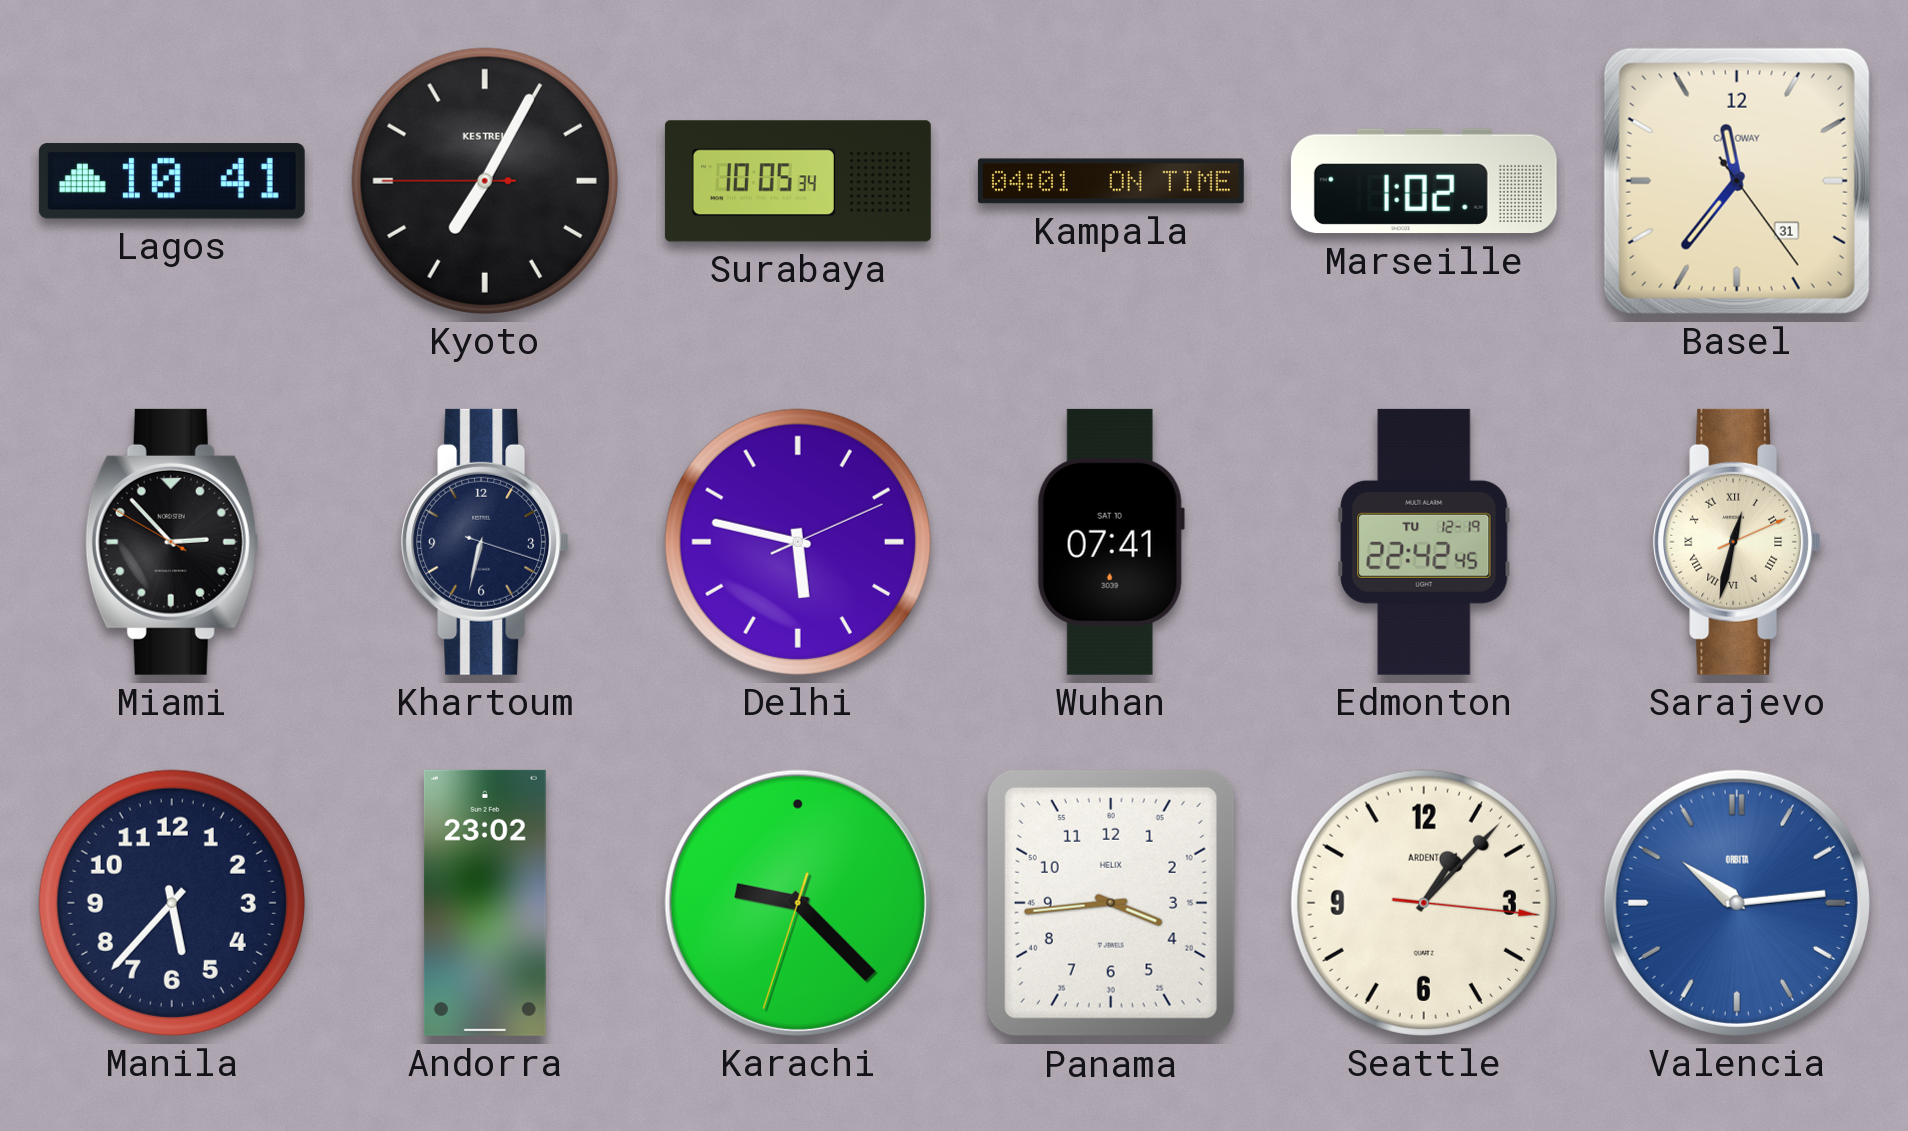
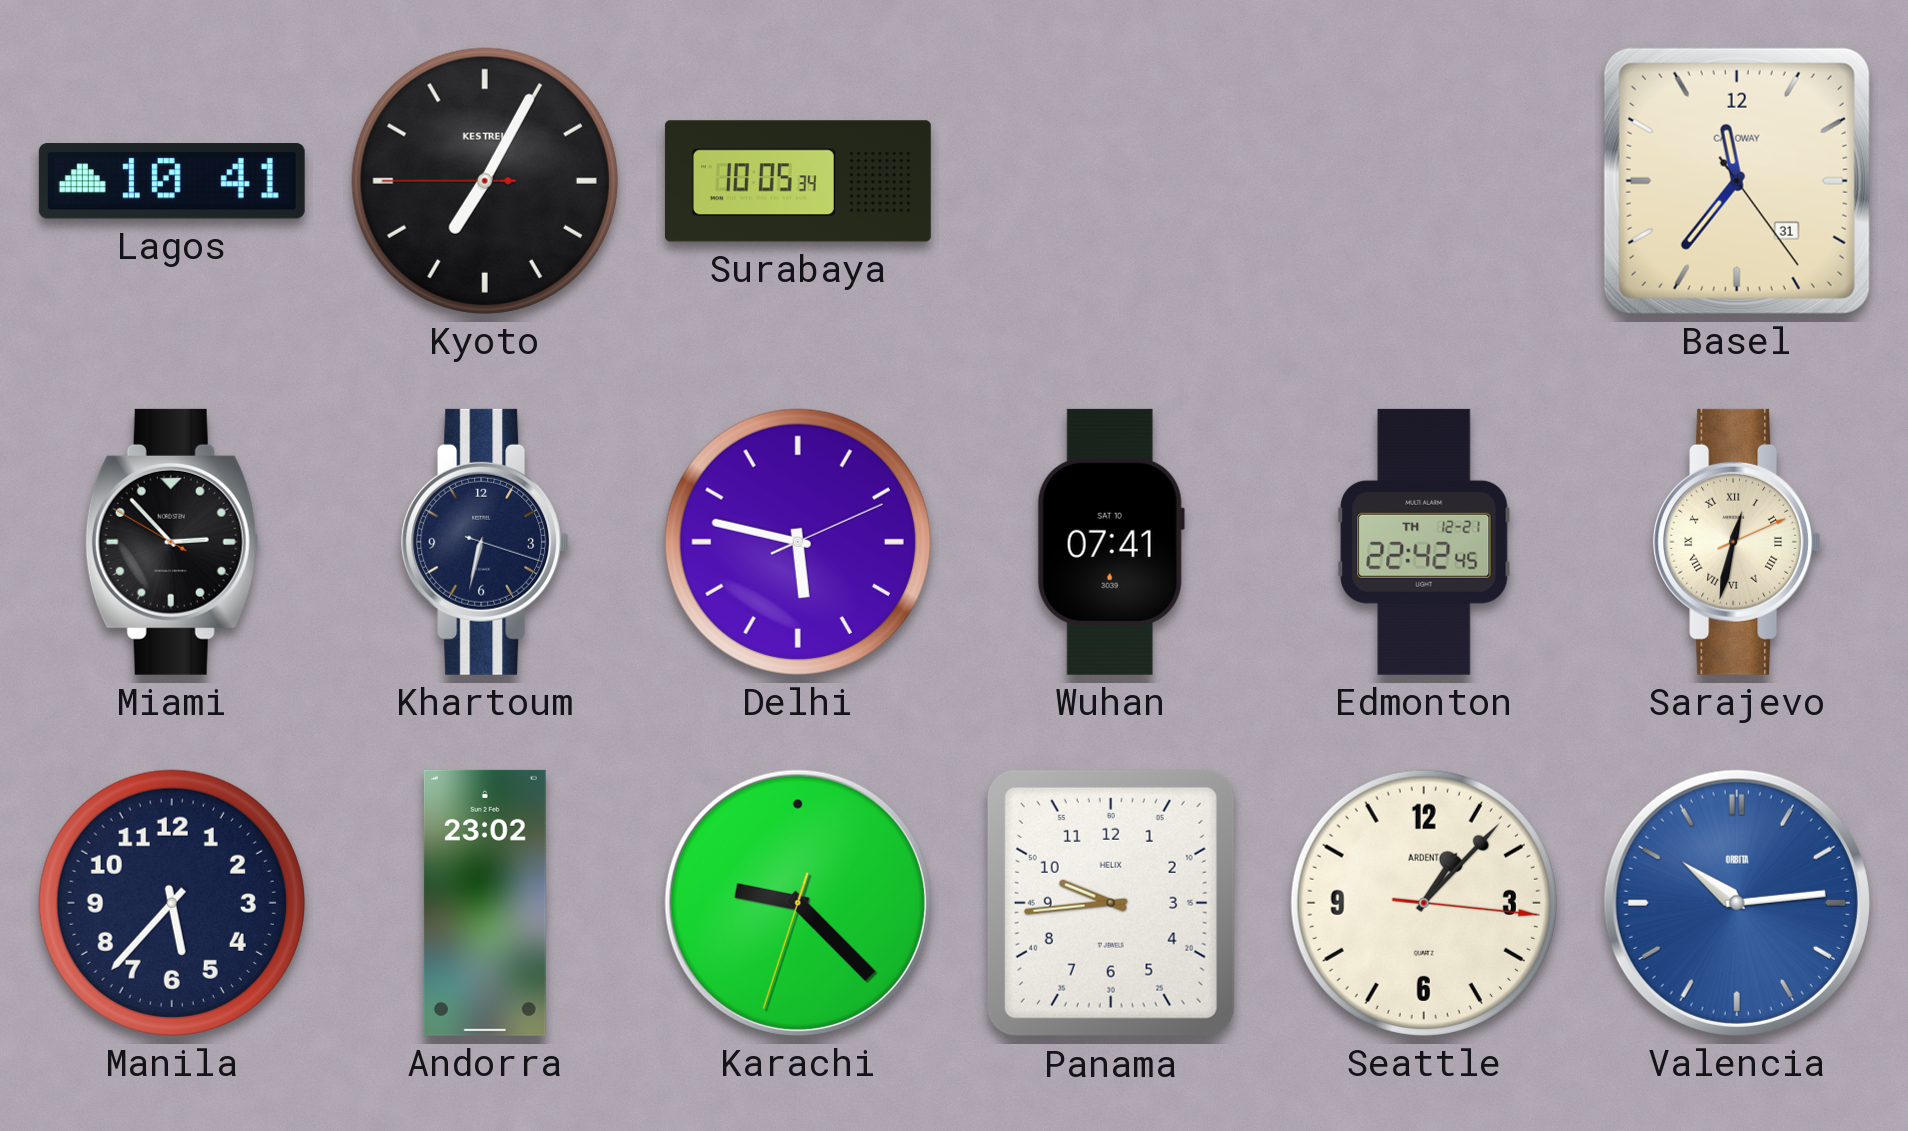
Kampala: 04:01 -> none
Marseille: 1:02 -> none
Edmonton date: TU 12-19 -> TH 12-21
Panama: 3:44 -> 9:44
